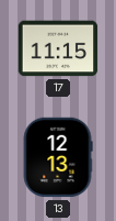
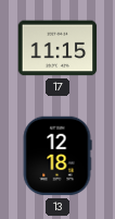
13: 12:13 -> 12:18
